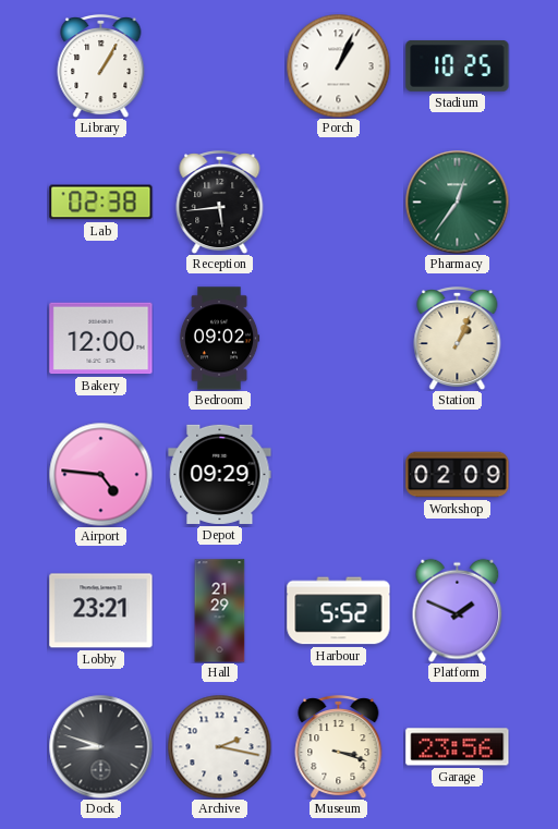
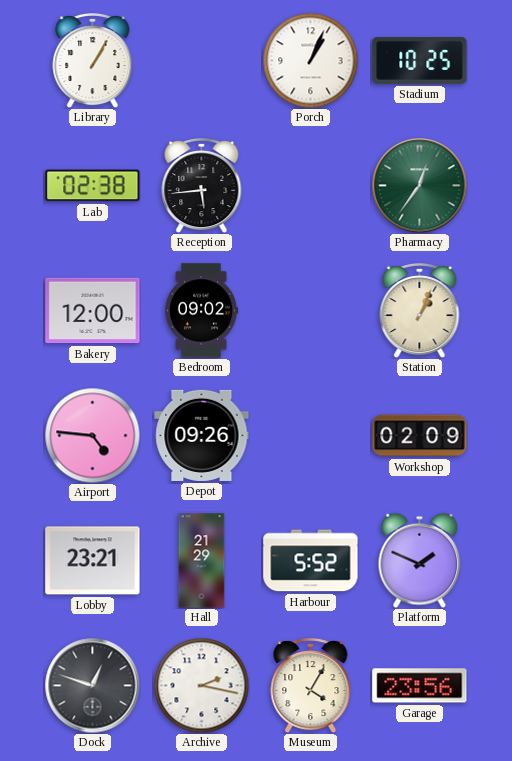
Depot: 09:29 -> 09:26
Dock: 8:48 -> 12:48
Museum: 3:18 -> 4:05
